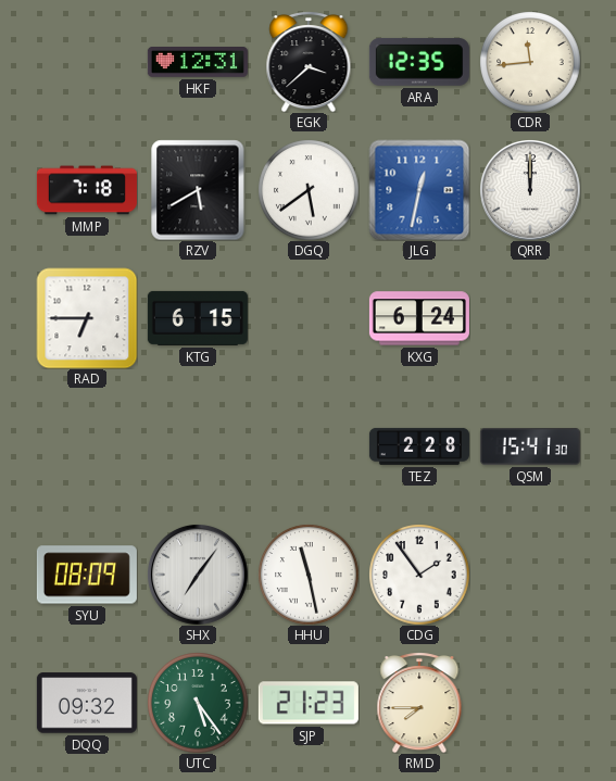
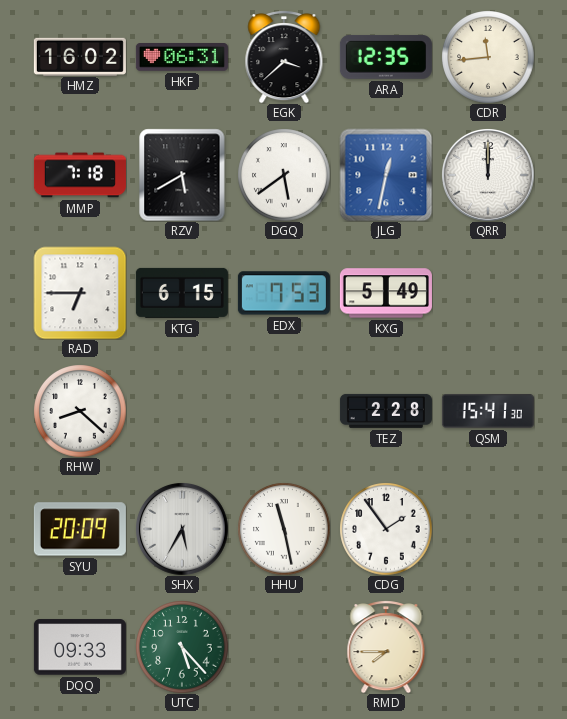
HMZ: none -> 16:02
HKF: 12:31 -> 06:31
EDX: none -> 7:53
KXG: 6:24 -> 5:49
RHW: none -> 8:22
SYU: 08:09 -> 20:09
SHX: 7:06 -> 5:35
DQQ: 09:32 -> 09:33
UTC: 5:24 -> 5:23
SJP: 21:23 -> none
